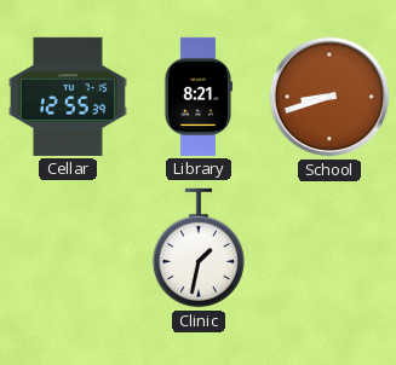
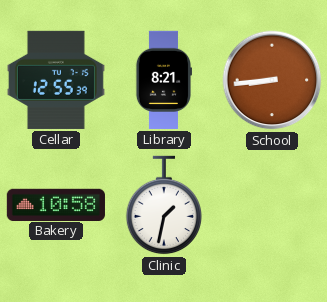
School: 8:42 -> 8:44
Bakery: none -> 10:58
